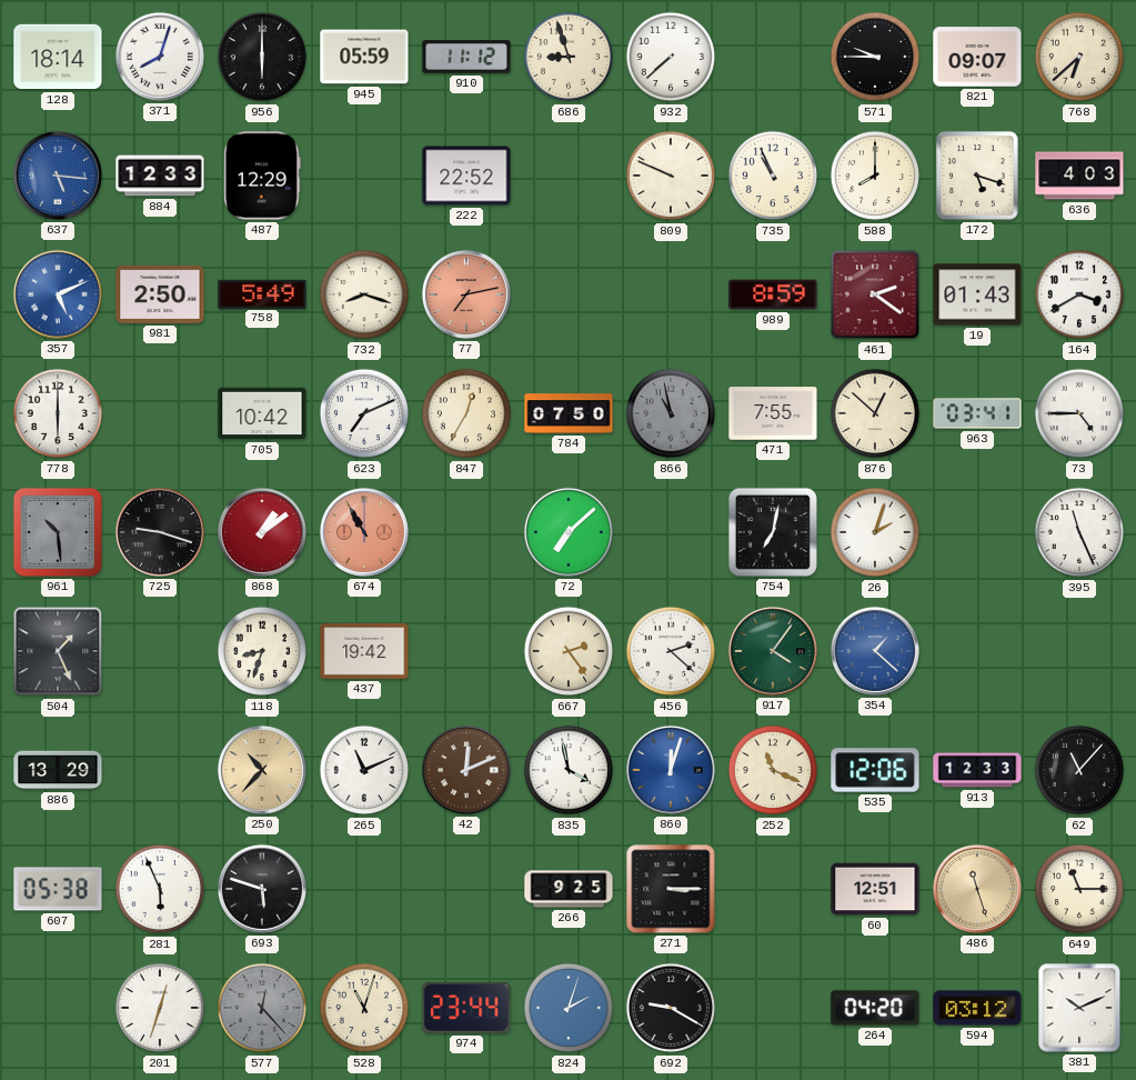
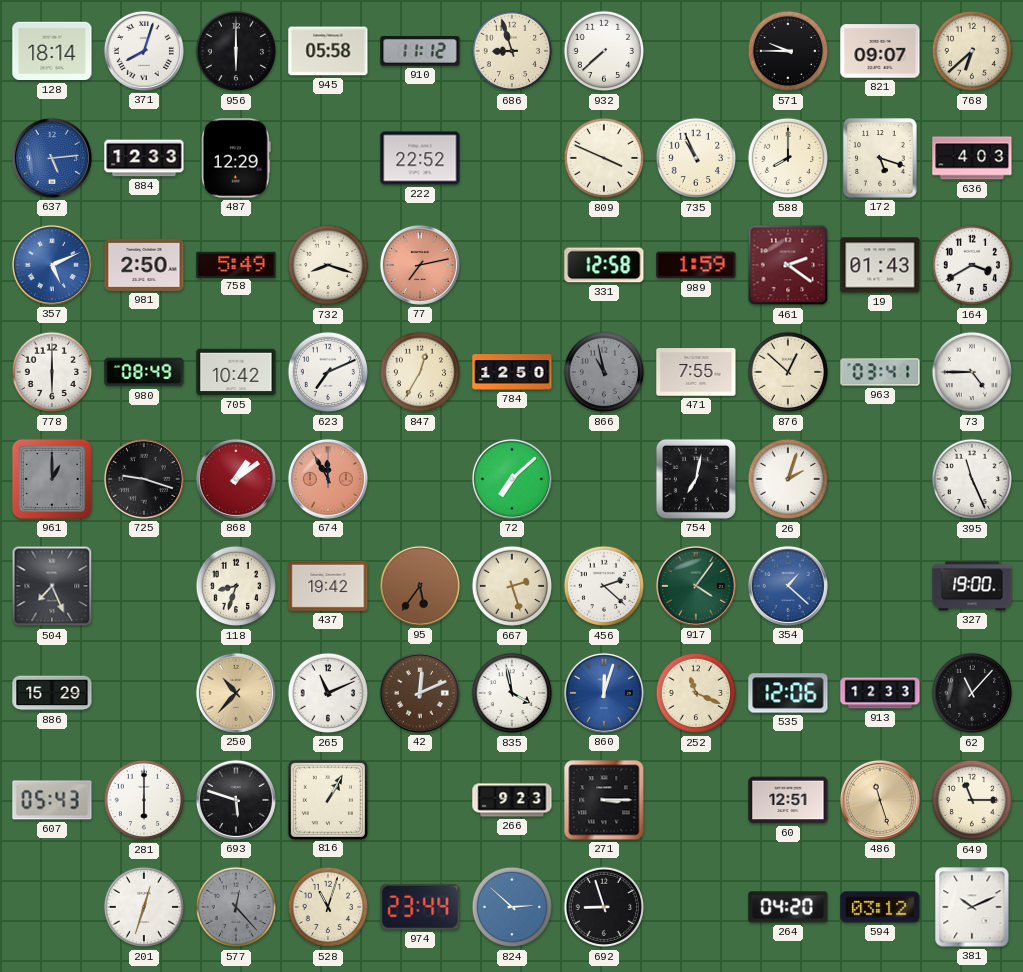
945: 05:59 -> 05:58
637: 5:16 -> 5:14
809: 9:49 -> 3:49
331: none -> 12:58
989: 8:59 -> 1:59
980: none -> 08:49
784: 07:50 -> 12:50
961: 10:29 -> 1:00
674: 10:55 -> 11:55
504: 1:26 -> 7:26
95: none -> 5:36
667: 2:24 -> 2:27
327: none -> 19:00
886: 13:29 -> 15:29
607: 05:38 -> 05:43
281: 5:56 -> 6:00
816: none -> 1:05
266: 9:25 -> 9:23
824: 2:03 -> 2:52
692: 9:20 -> 8:57
